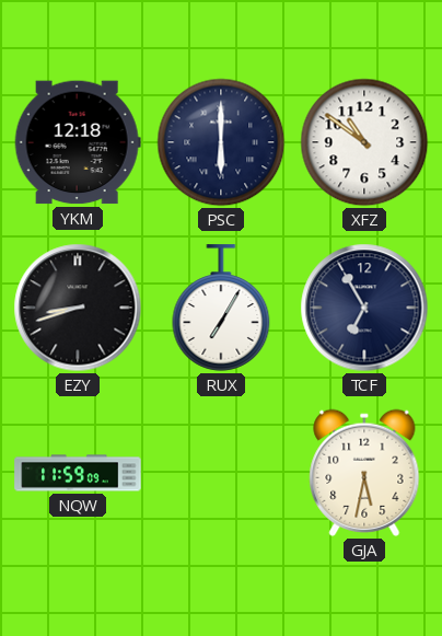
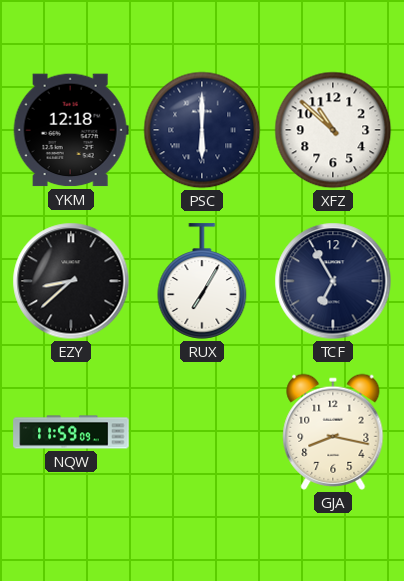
XFZ: 10:51 -> 10:52
EZY: 8:42 -> 8:38
GJA: 5:32 -> 8:17
